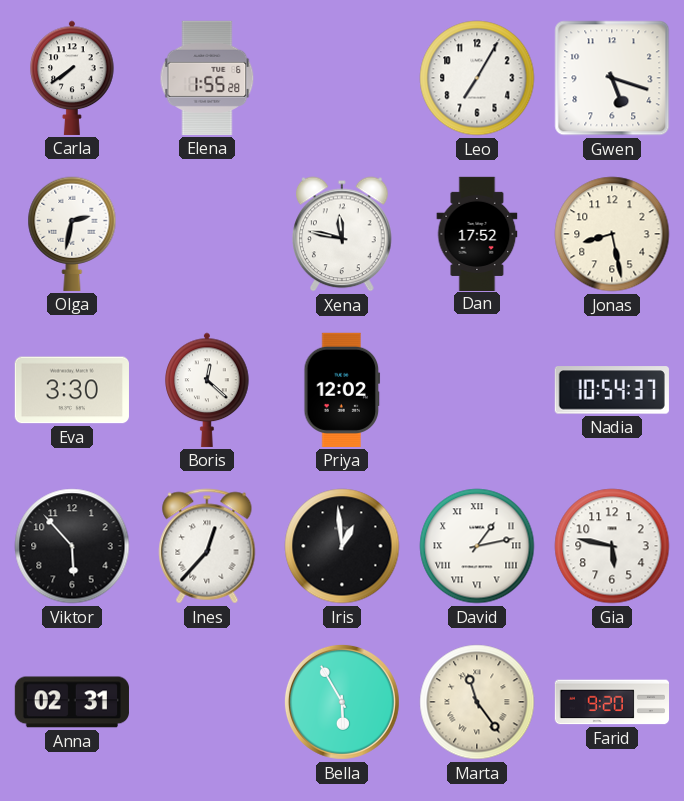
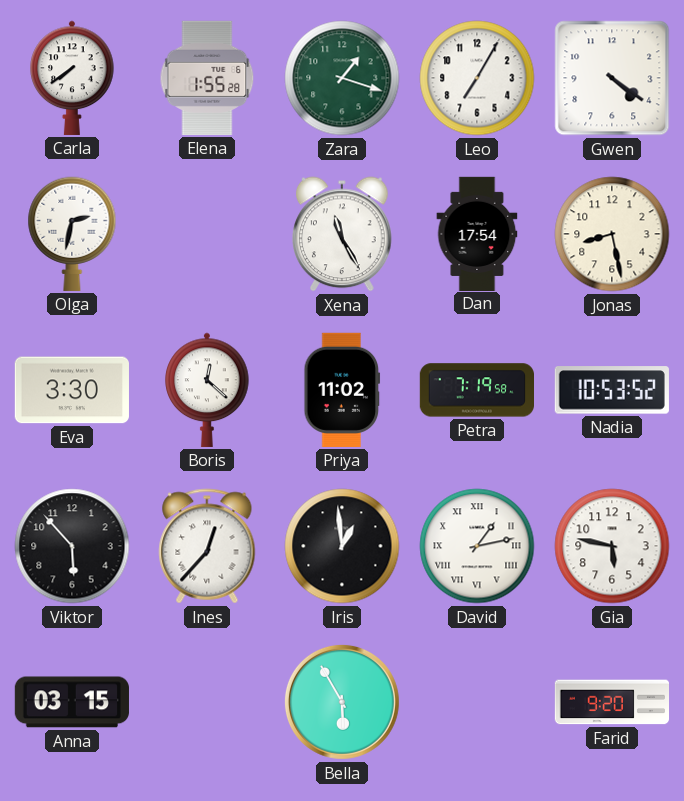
Zara: none -> 1:18
Gwen: 5:18 -> 4:21
Xena: 11:47 -> 11:25
Dan: 17:52 -> 17:54
Priya: 12:02 -> 11:02
Petra: none -> 7:19
Nadia: 10:54 -> 10:53
Anna: 02:31 -> 03:15
Marta: 11:24 -> none
